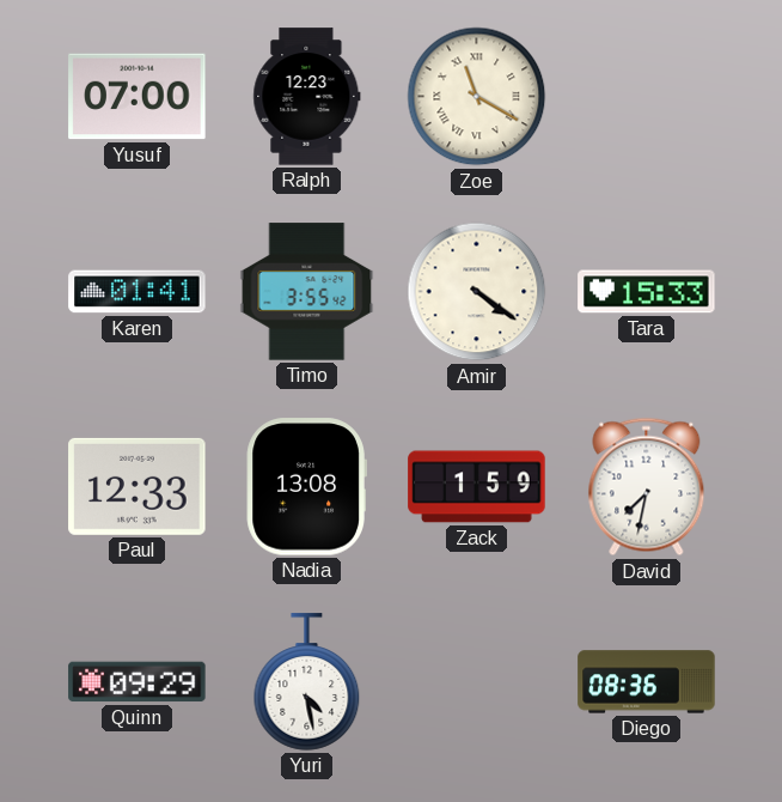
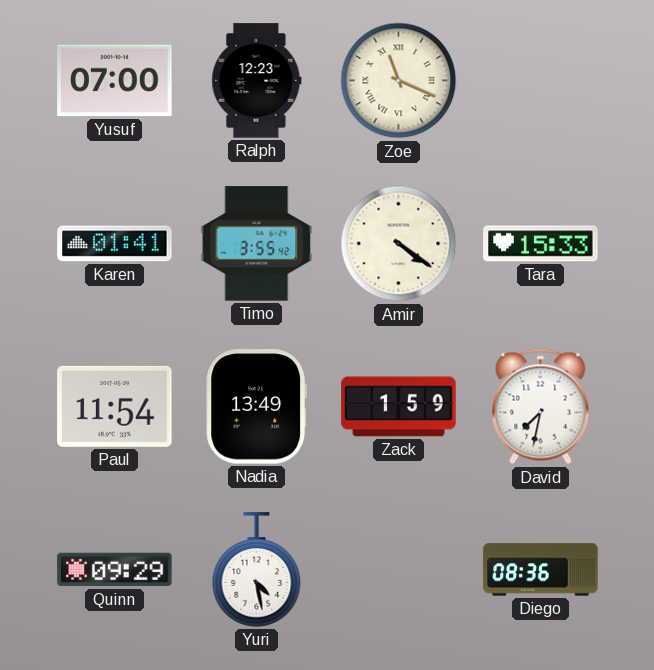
Zoe: 11:20 -> 11:19
Paul: 12:33 -> 11:54
Nadia: 13:08 -> 13:49
